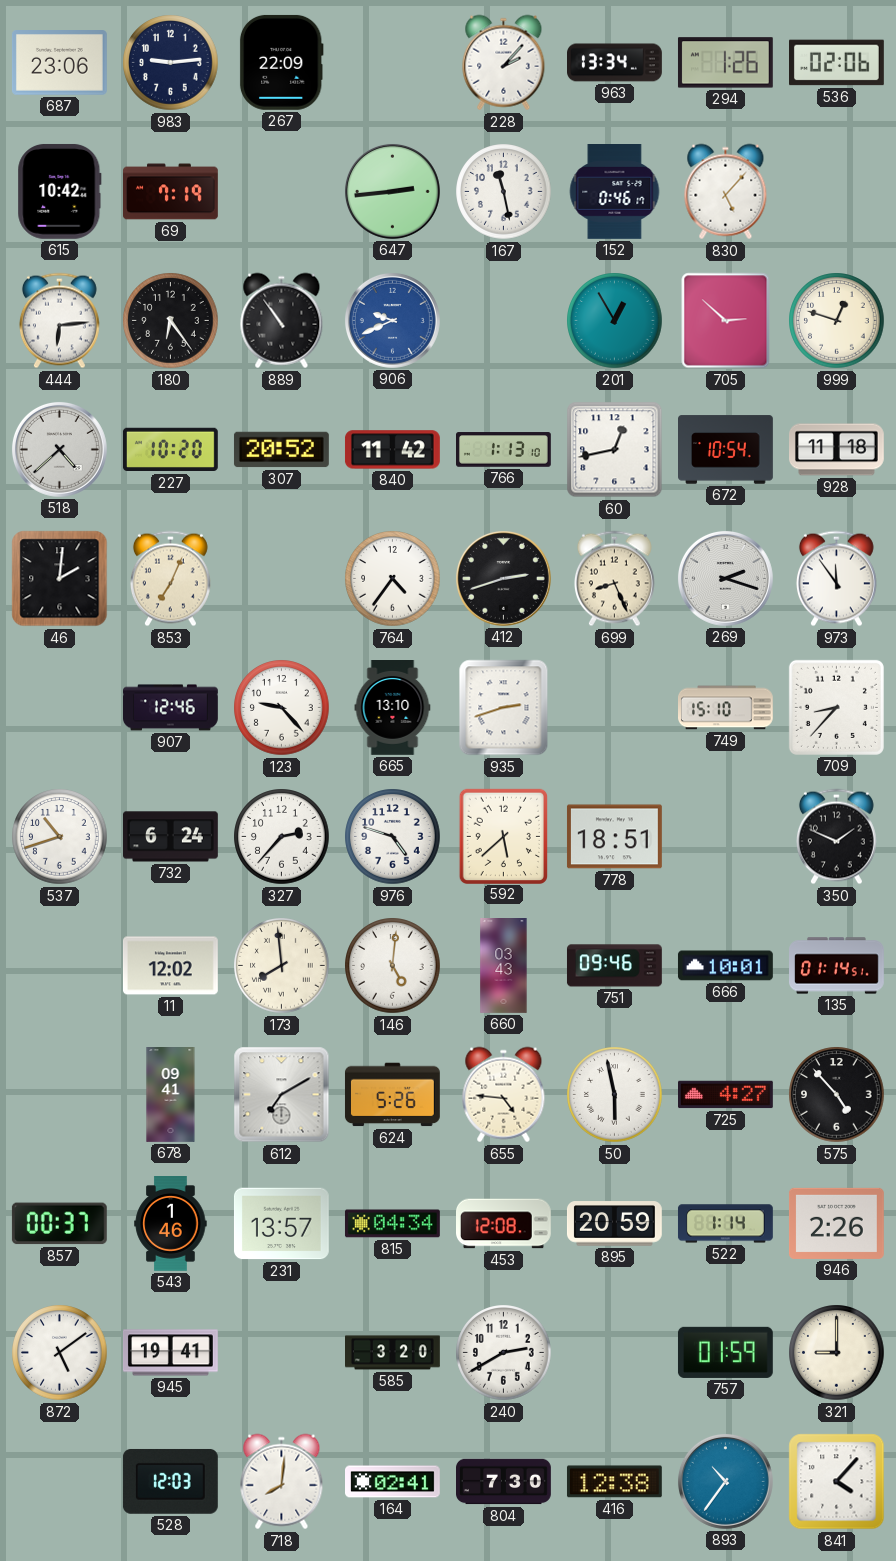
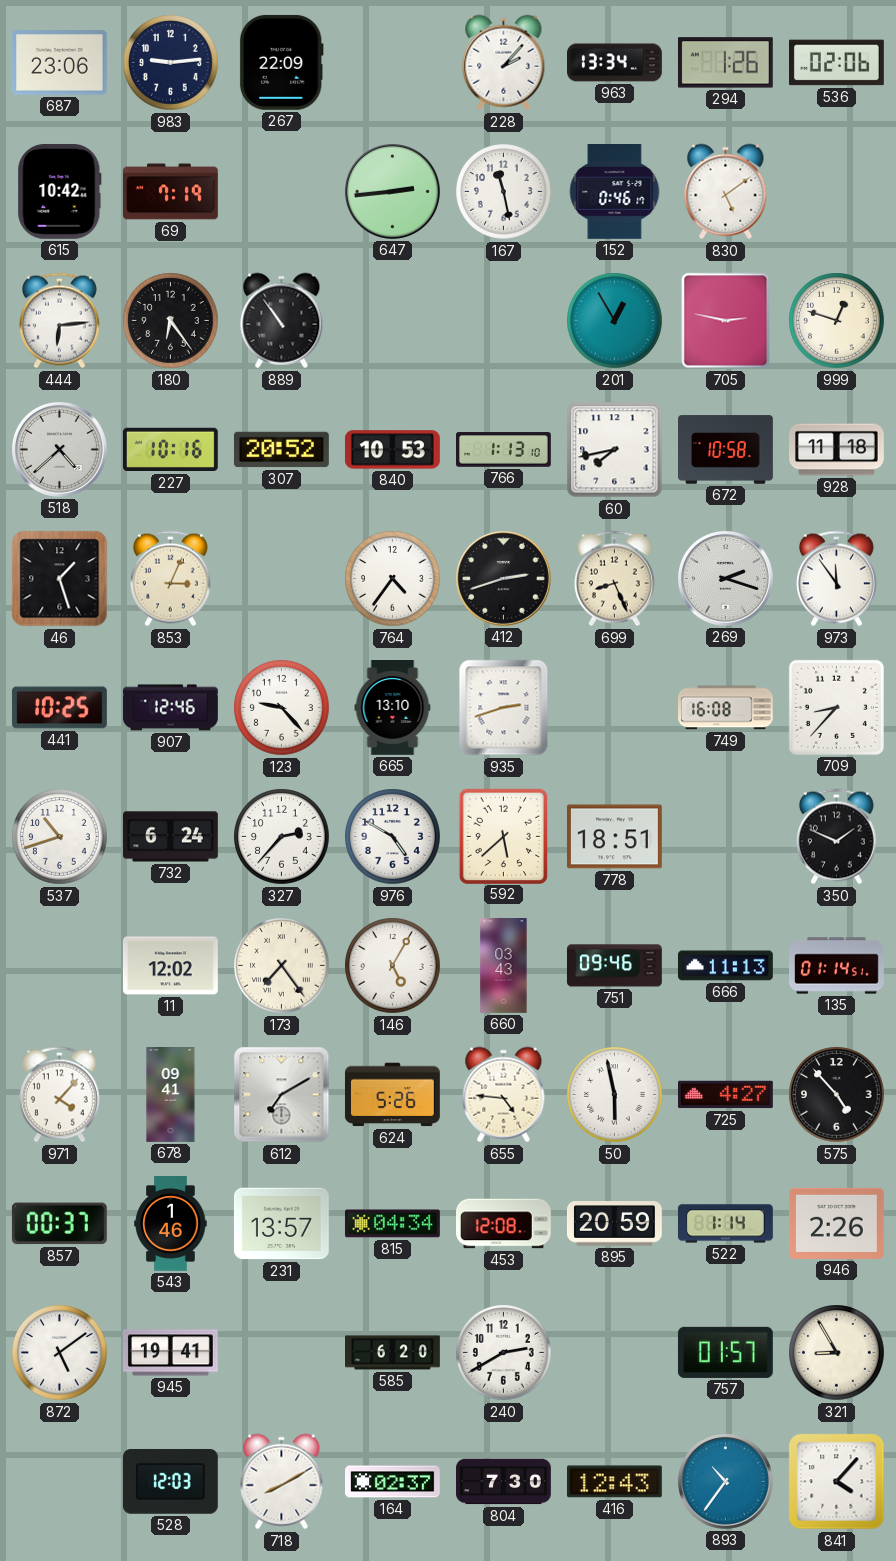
830: 5:07 -> 5:09
906: 9:41 -> none
705: 2:52 -> 2:47
227: 10:20 -> 10:16
840: 11:42 -> 10:53
60: 12:43 -> 7:43
672: 10:54 -> 10:58
46: 2:01 -> 1:27
853: 7:04 -> 3:04
441: none -> 10:25
749: 15:10 -> 16:08
976: 4:48 -> 4:50
173: 7:59 -> 7:24
146: 5:01 -> 5:05
666: 10:01 -> 11:13
971: none -> 4:07
585: 3:20 -> 6:20
757: 01:59 -> 01:57
321: 9:00 -> 8:55
718: 8:01 -> 8:10
164: 02:41 -> 02:37
416: 12:38 -> 12:43
